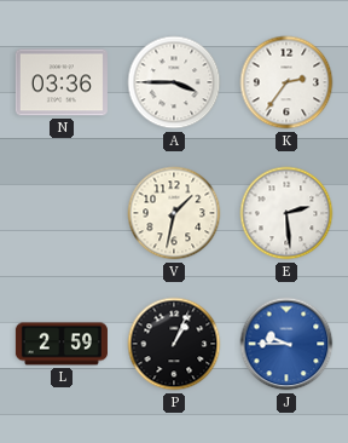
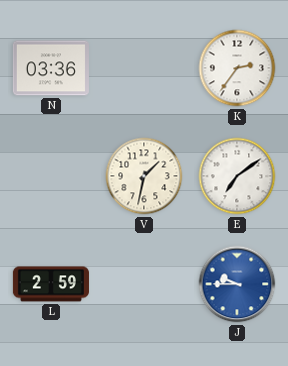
A: 3:45 -> none
E: 2:29 -> 7:09
P: 1:04 -> none
